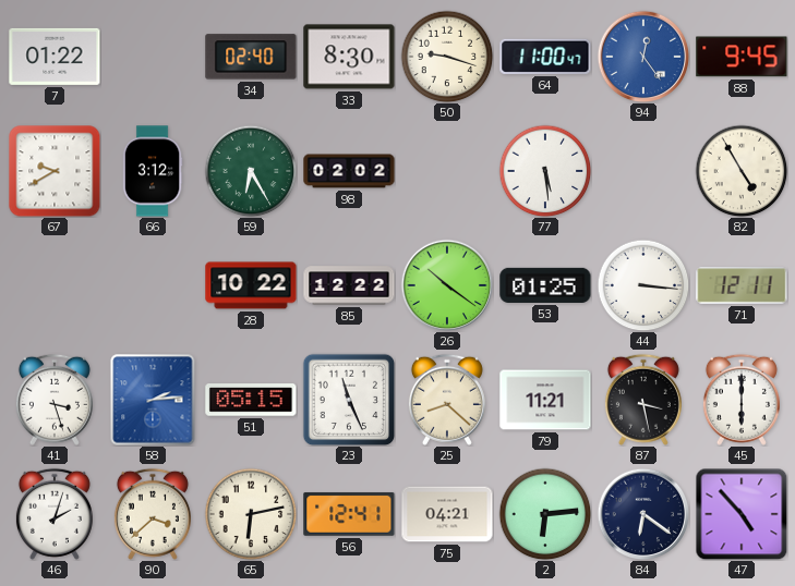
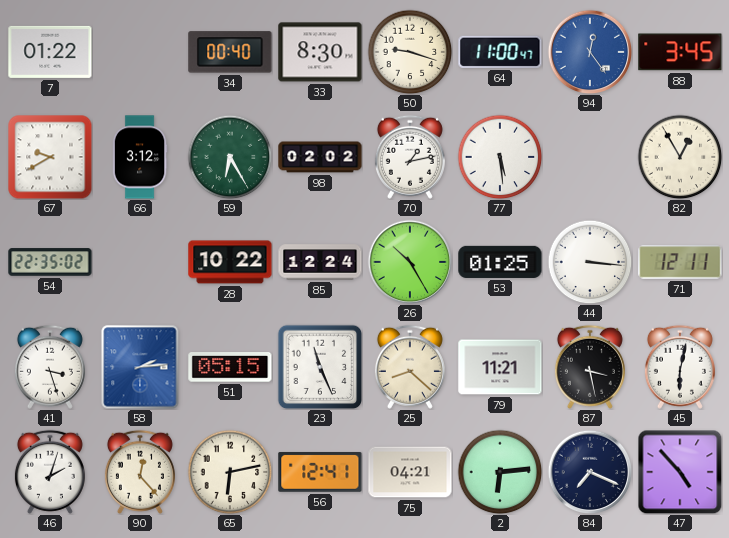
34: 02:40 -> 00:40
88: 9:45 -> 3:45
70: none -> 1:13
82: 4:55 -> 12:55
54: none -> 22:35
85: 12:22 -> 12:24
26: 10:21 -> 10:25
45: 6:00 -> 6:02
90: 3:38 -> 12:23
84: 6:21 -> 7:19
